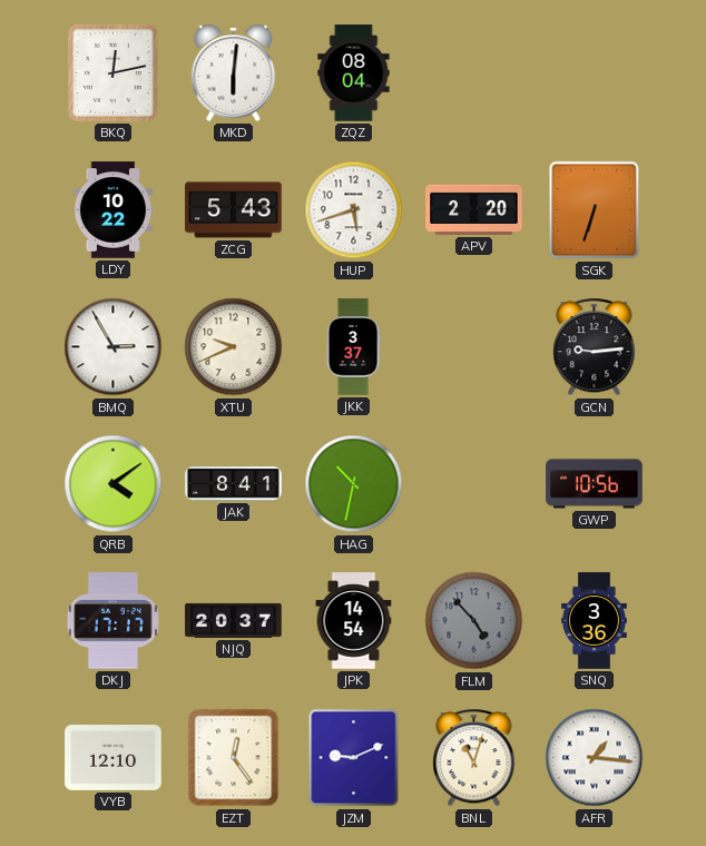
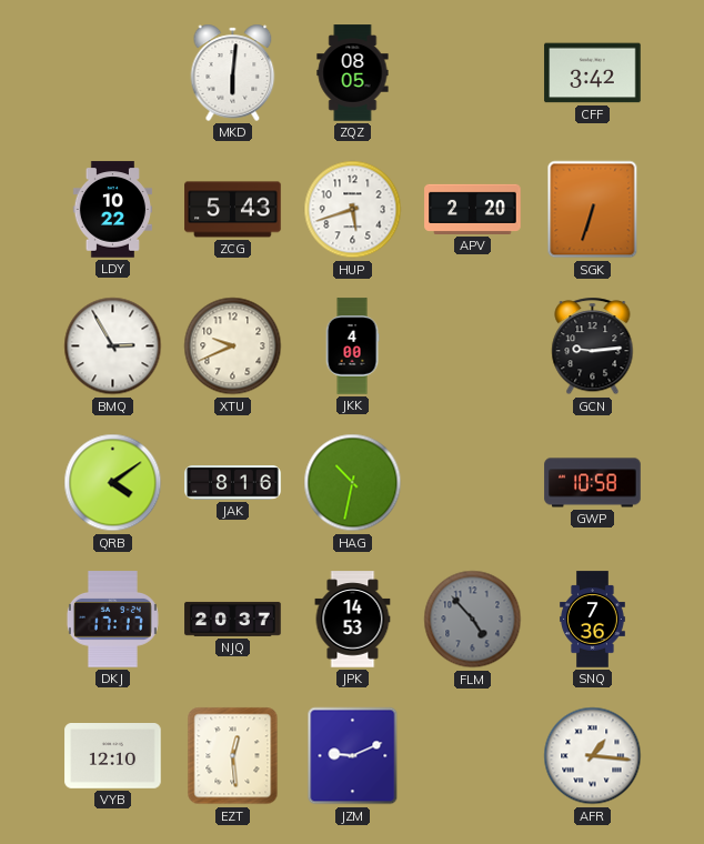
BKQ: 12:13 -> none
ZQZ: 08:04 -> 08:05
CFF: none -> 3:42
JKK: 3:37 -> 4:00
JAK: 8:41 -> 8:16
GWP: 10:56 -> 10:58
JPK: 14:54 -> 14:53
SNQ: 3:36 -> 7:36
EZT: 12:24 -> 12:29
BNL: 11:03 -> none
